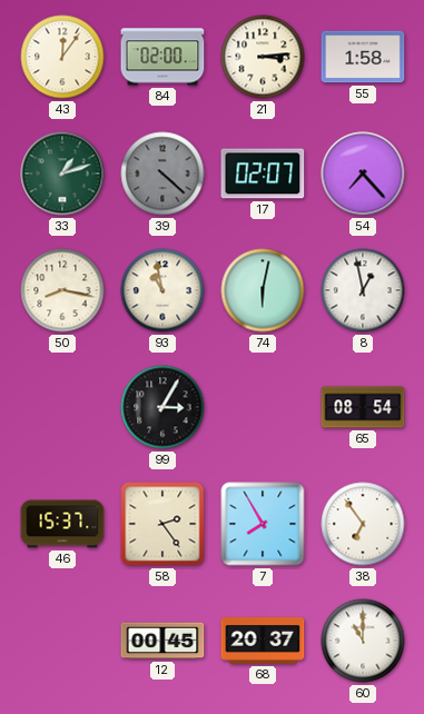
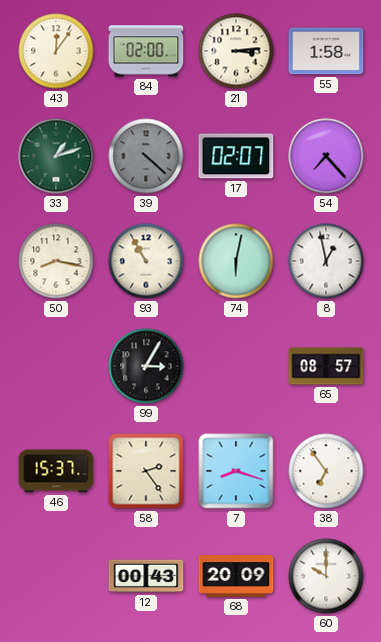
93: 10:58 -> 10:55
65: 08:54 -> 08:57
7: 7:55 -> 8:18
12: 00:45 -> 00:43
68: 20:37 -> 20:09
60: 11:00 -> 10:00
